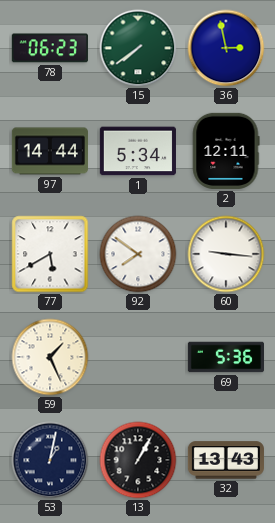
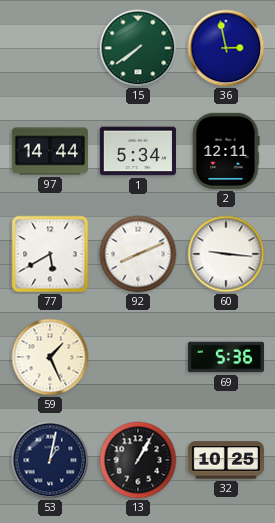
78: 06:23 -> none
92: 7:51 -> 8:11
32: 13:43 -> 10:25
